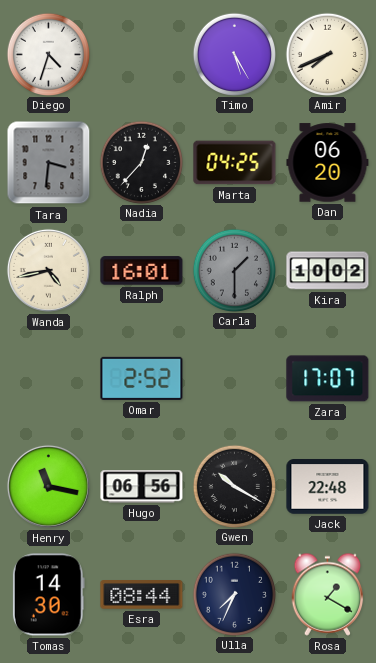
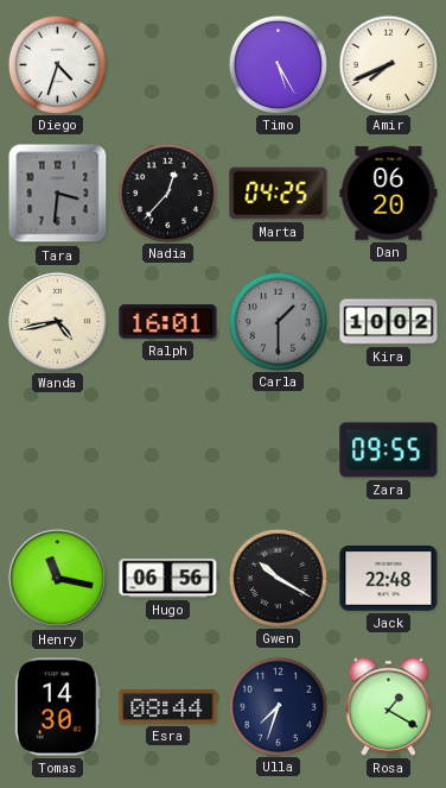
Omar: 2:52 -> none
Zara: 17:07 -> 09:55
Ulla: 7:34 -> 7:33
